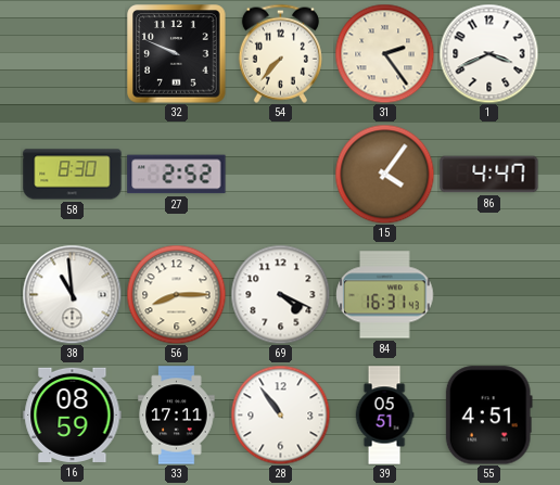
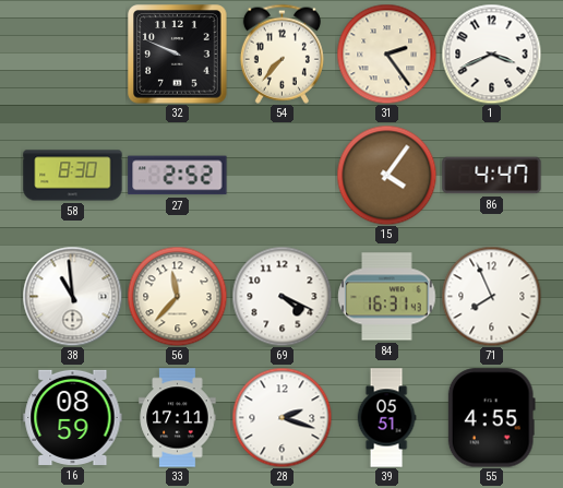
56: 8:15 -> 11:37
71: none -> 7:56
28: 10:54 -> 2:18
55: 4:51 -> 4:55
